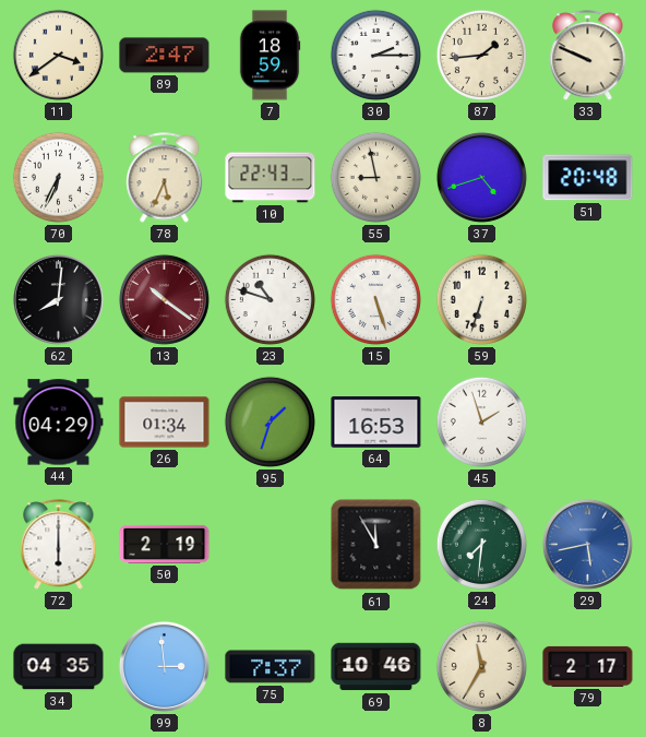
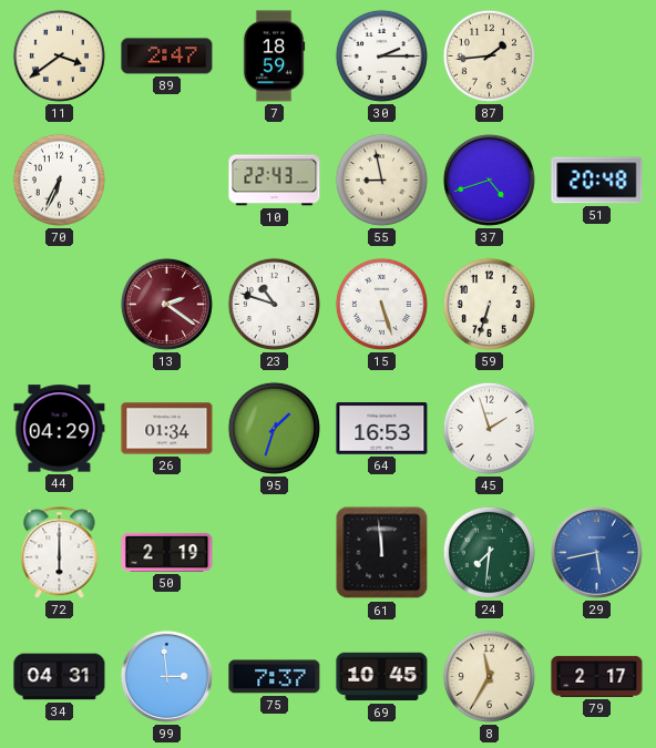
33: 9:49 -> none
78: 5:34 -> none
62: 8:01 -> none
13: 10:21 -> 2:21
61: 11:55 -> 11:59
34: 04:35 -> 04:31
69: 10:46 -> 10:45
